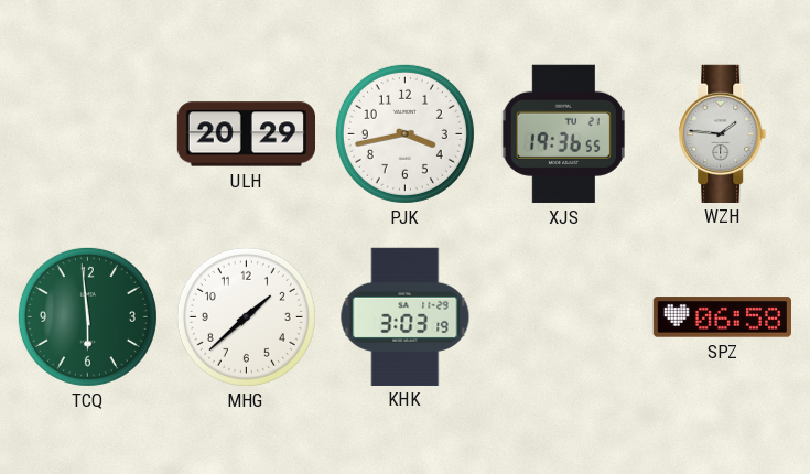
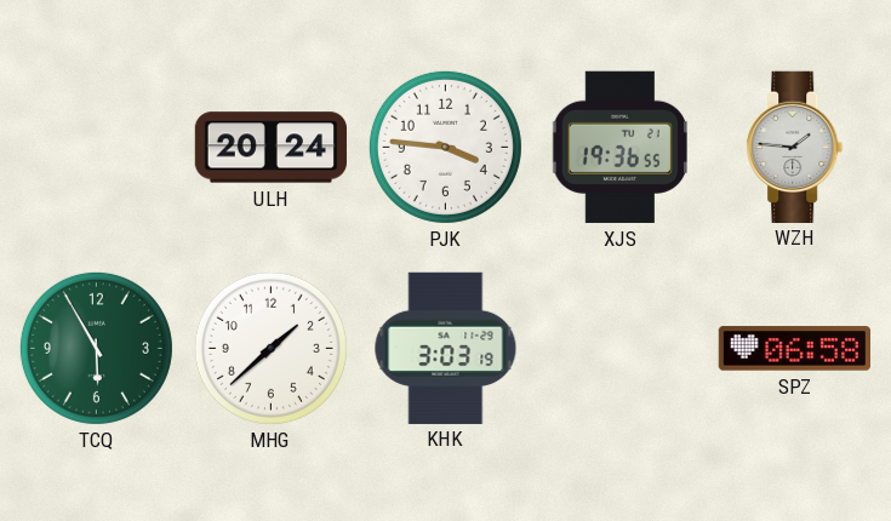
ULH: 20:29 -> 20:24
PJK: 3:43 -> 3:46
TCQ: 5:59 -> 5:55
